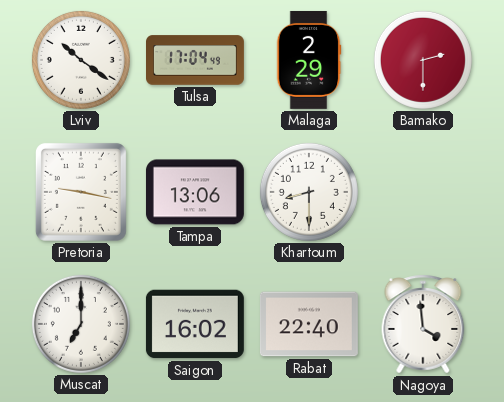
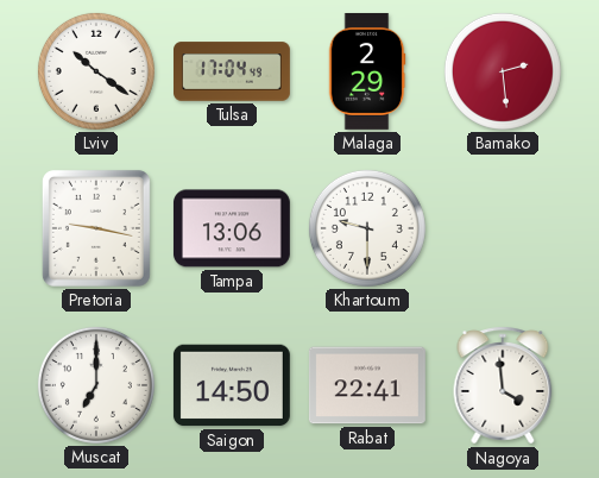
Bamako: 2:30 -> 2:29
Khartoum: 8:30 -> 9:30
Saigon: 16:02 -> 14:50
Rabat: 22:40 -> 22:41
